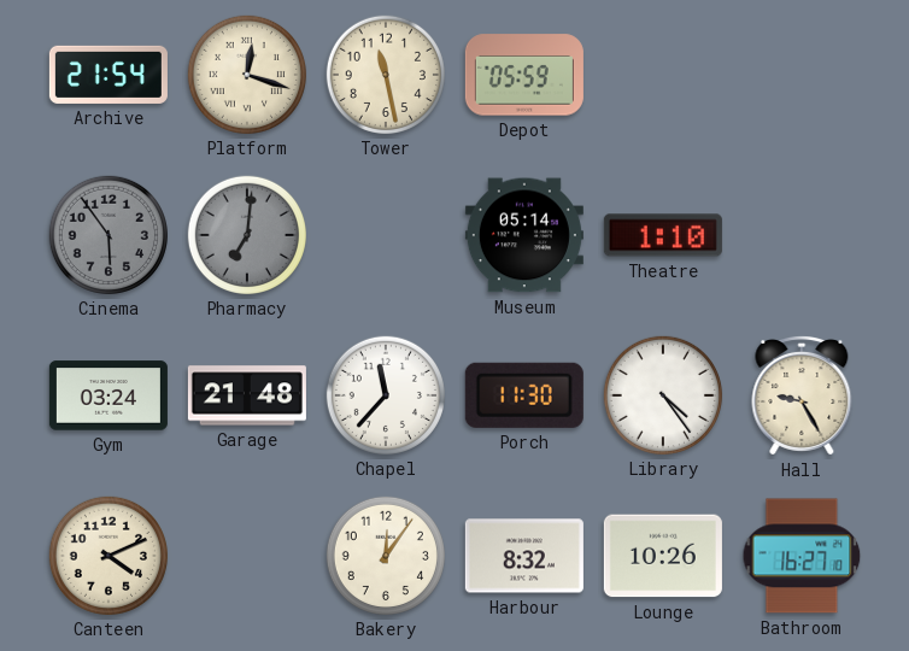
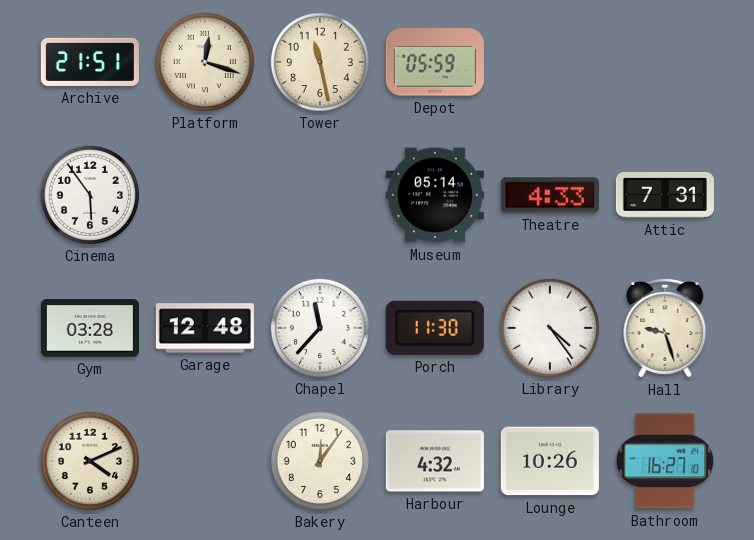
Archive: 21:54 -> 21:51
Cinema dial: grey -> white
Pharmacy: 7:01 -> none
Theatre: 1:10 -> 4:33
Attic: none -> 7:31
Gym: 03:24 -> 03:28
Garage: 21:48 -> 12:48
Hall: 9:25 -> 9:27
Harbour: 8:32 -> 4:32
